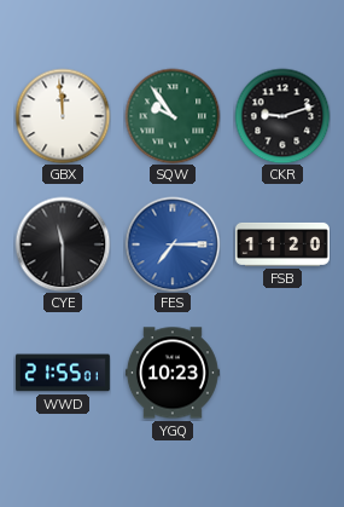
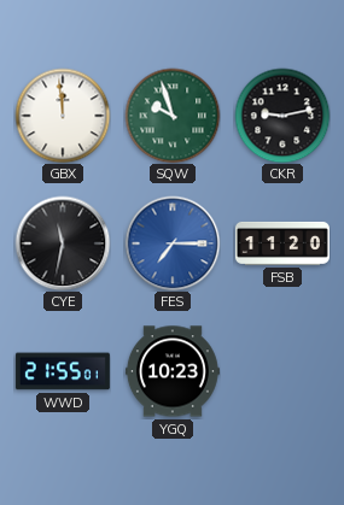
SQW: 9:54 -> 9:57
CKR: 9:12 -> 9:13
CYE: 11:30 -> 11:32
